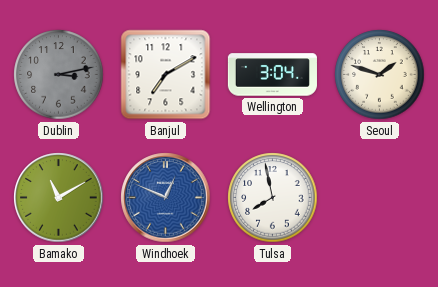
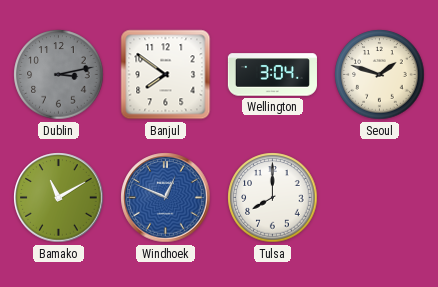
Banjul: 7:10 -> 7:51
Tulsa: 7:58 -> 8:00
